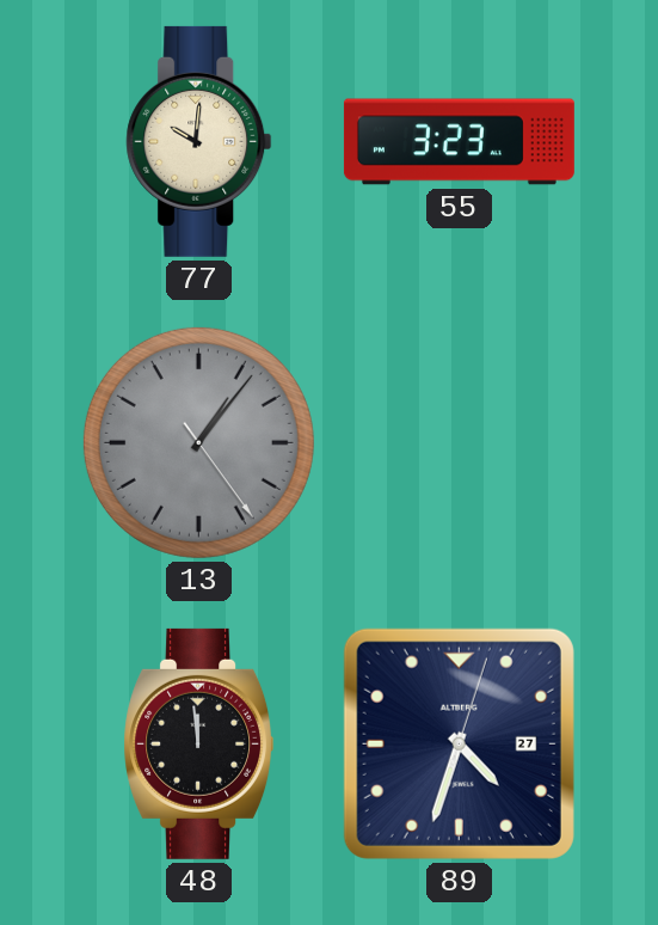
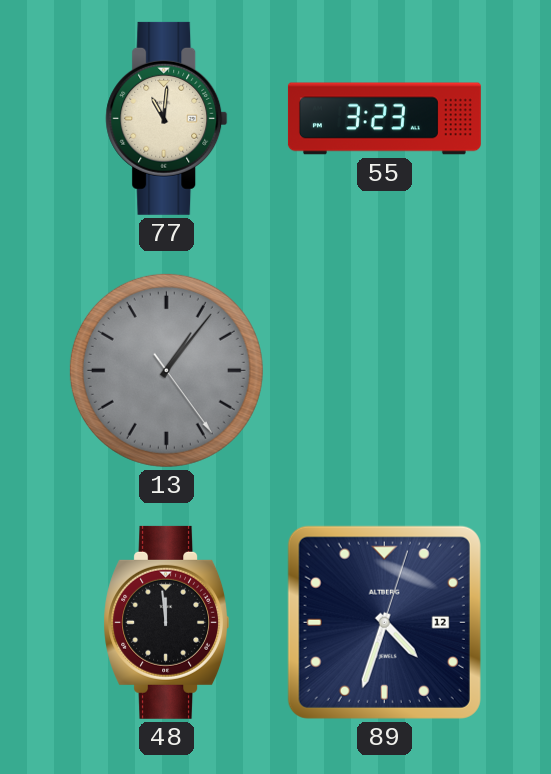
77: 10:01 -> 11:01
89 date: 27 -> 12
